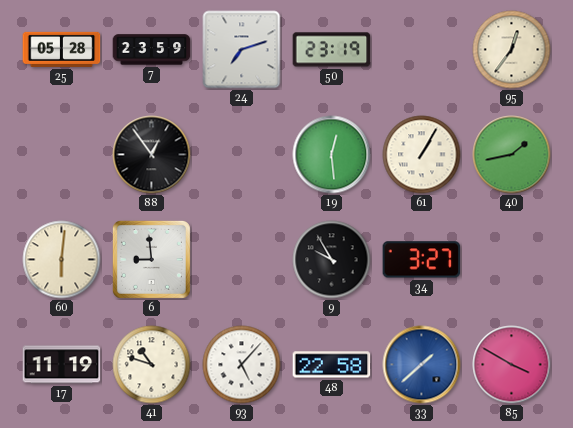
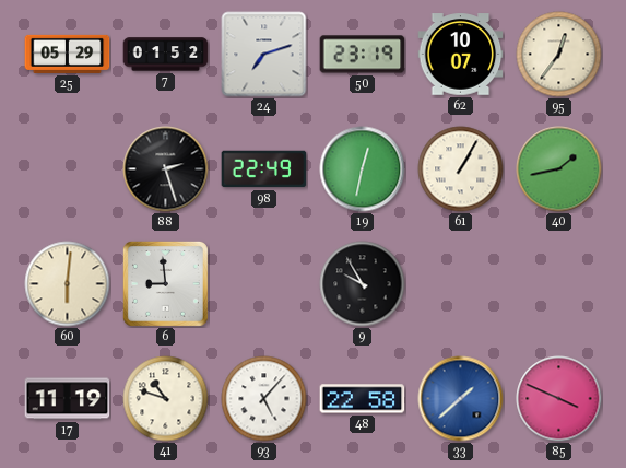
25: 05:28 -> 05:29
7: 23:59 -> 01:52
62: none -> 10:07
88: 12:54 -> 2:27
98: none -> 22:49
19: 12:29 -> 12:32
34: 3:27 -> none
85: 3:50 -> 3:49
